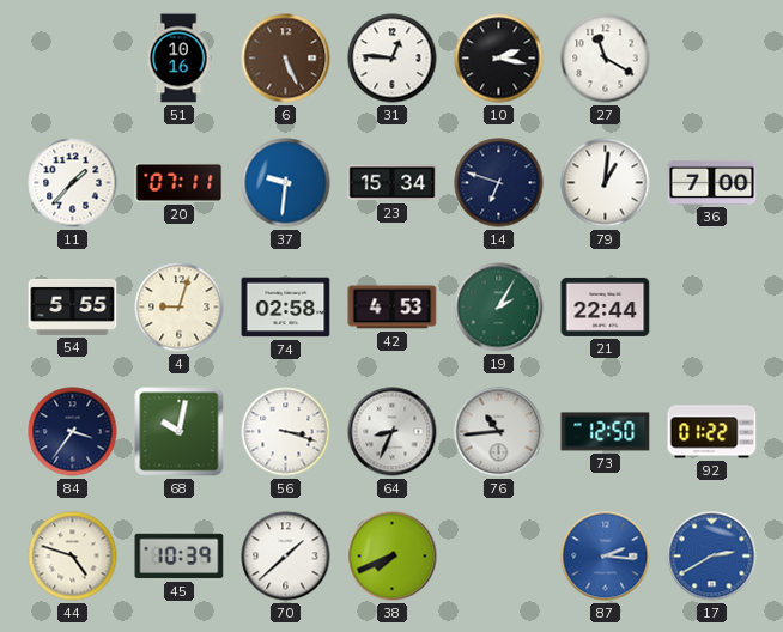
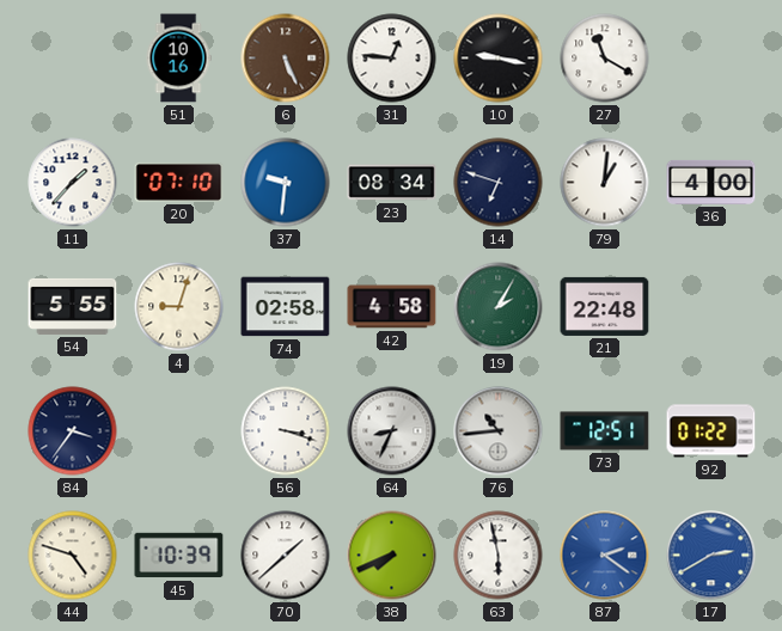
10: 2:17 -> 9:17
20: 07:11 -> 07:10
23: 15:34 -> 08:34
36: 7:00 -> 4:00
42: 4:53 -> 4:58
21: 22:44 -> 22:48
68: 10:02 -> none
73: 12:50 -> 12:51
63: none -> 5:58
87: 2:16 -> 2:21
